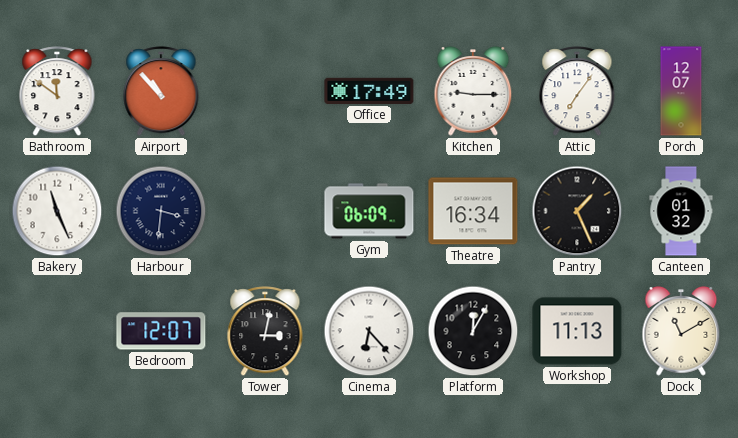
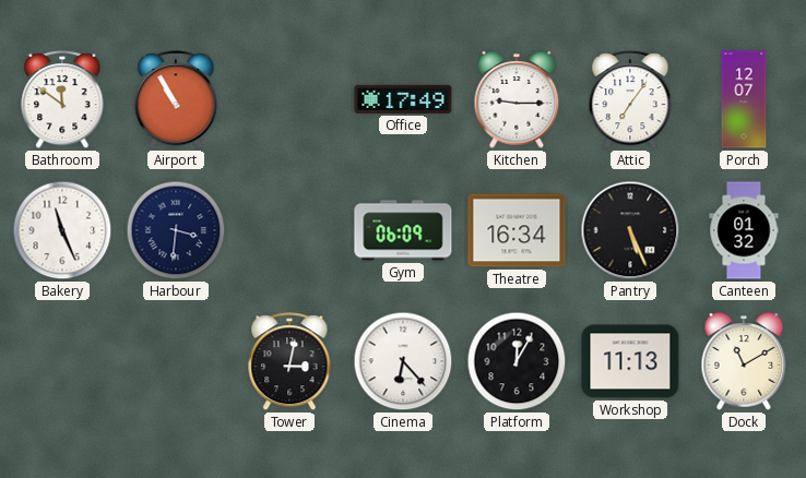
Airport: 10:53 -> 10:55
Pantry: 1:26 -> 5:26
Bedroom: 12:07 -> none
